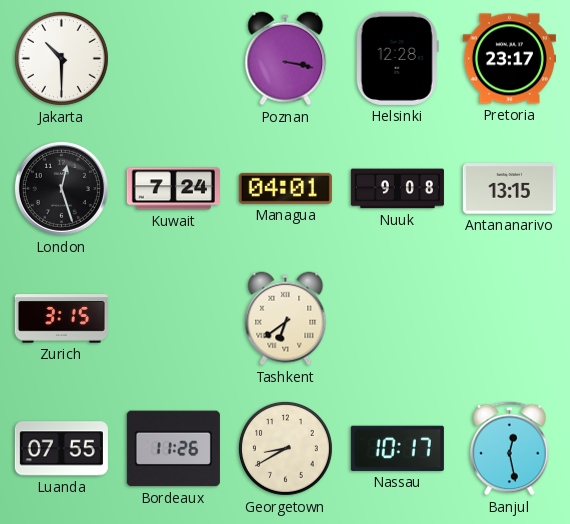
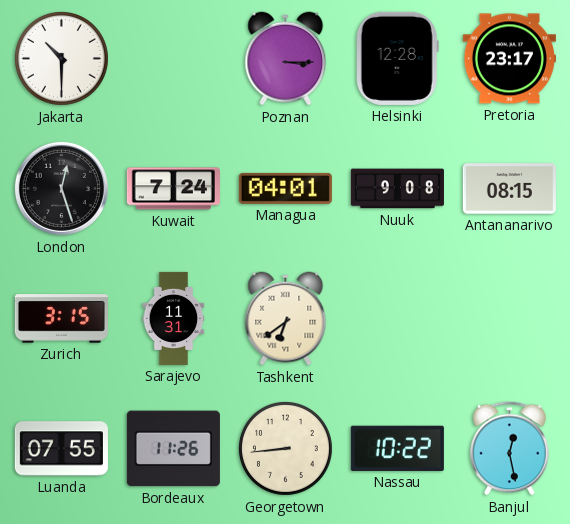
Poznan: 3:17 -> 3:15
Antananarivo: 13:15 -> 08:15
Sarajevo: none -> 11:31
Georgetown: 8:40 -> 8:44
Nassau: 10:17 -> 10:22
